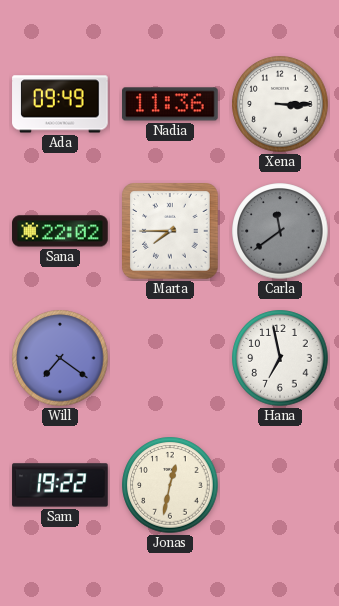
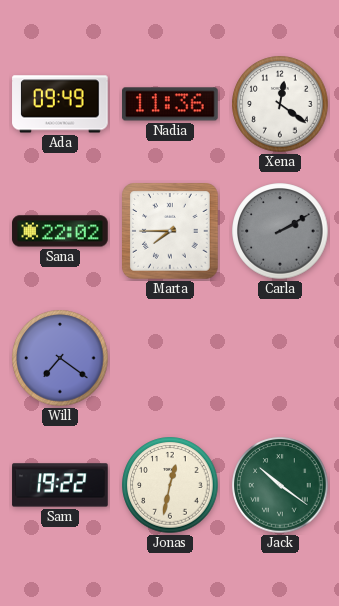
Xena: 3:15 -> 12:21
Carla: 11:39 -> 2:10
Hana: 6:58 -> none
Jack: none -> 10:21
